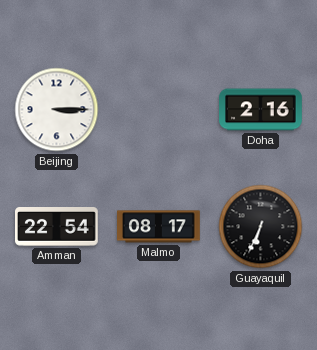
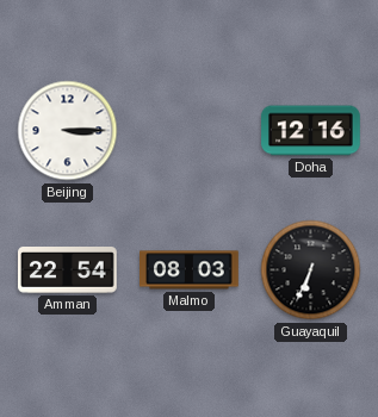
Doha: 2:16 -> 12:16
Malmo: 08:17 -> 08:03
